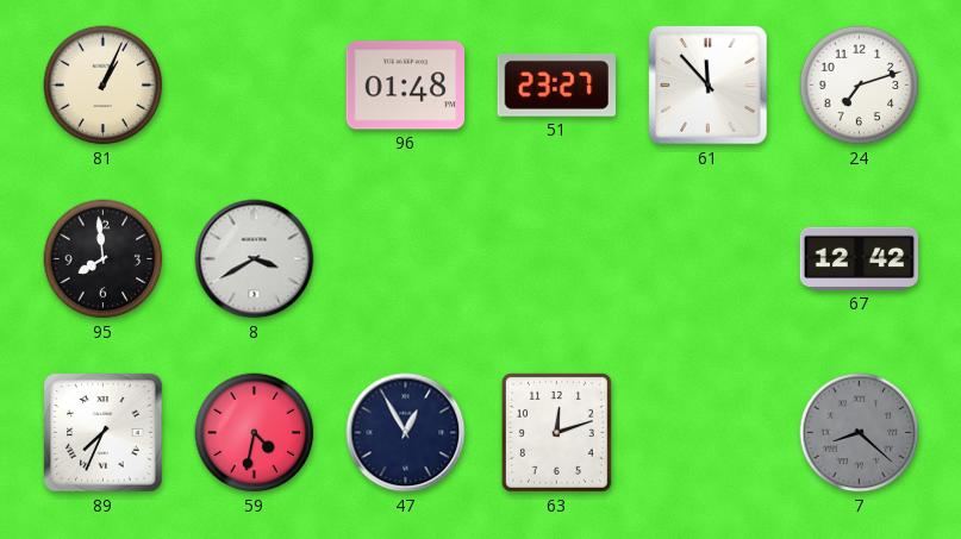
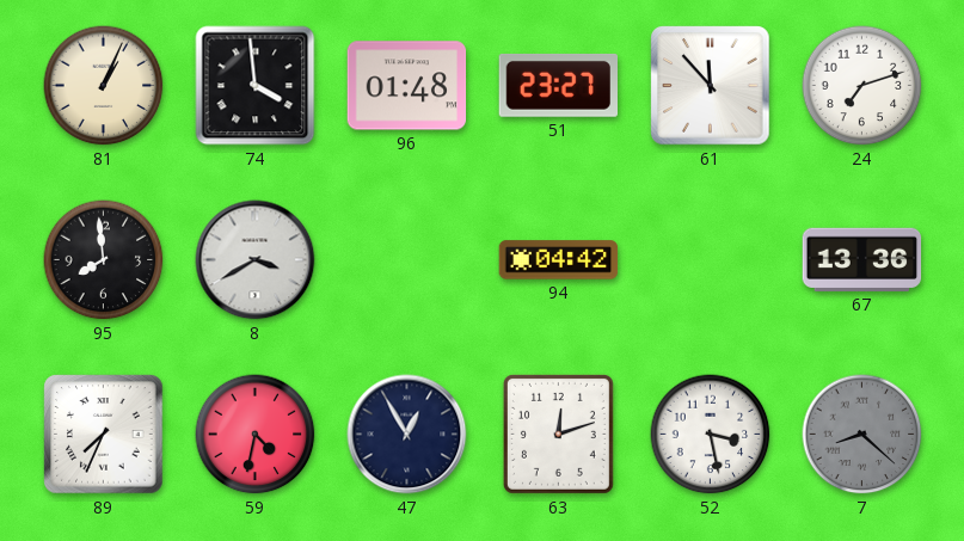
74: none -> 3:59
94: none -> 04:42
67: 12:42 -> 13:36
52: none -> 3:28
